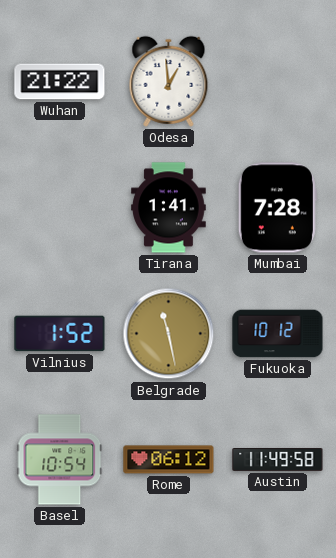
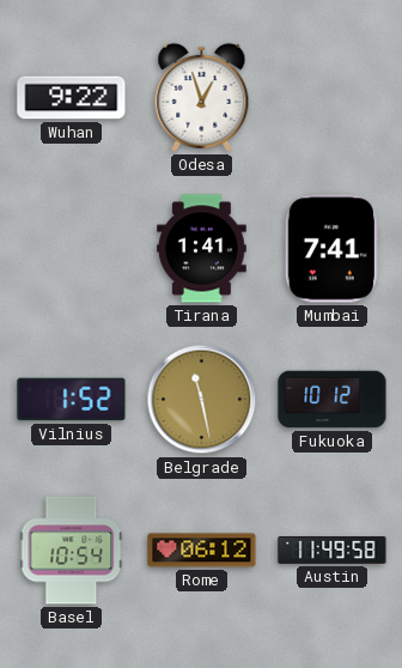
Wuhan: 21:22 -> 9:22
Odesa: 12:59 -> 12:57
Mumbai: 7:28 -> 7:41
